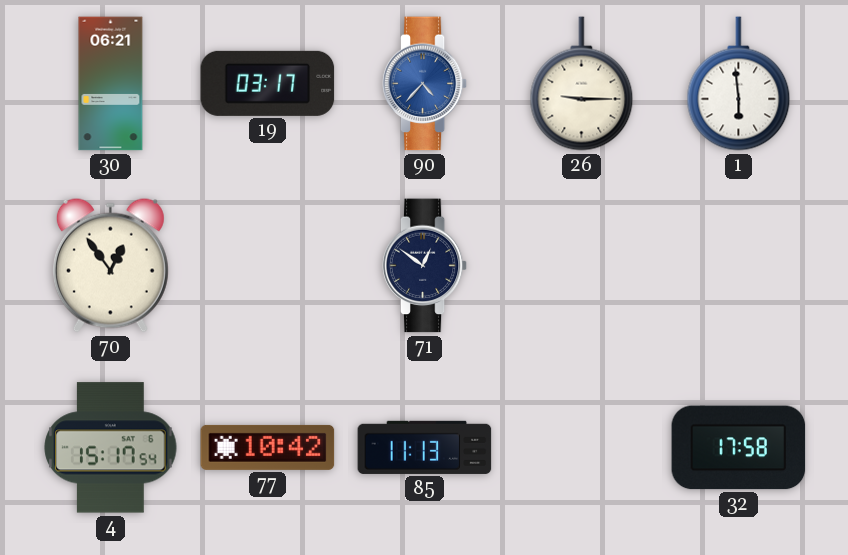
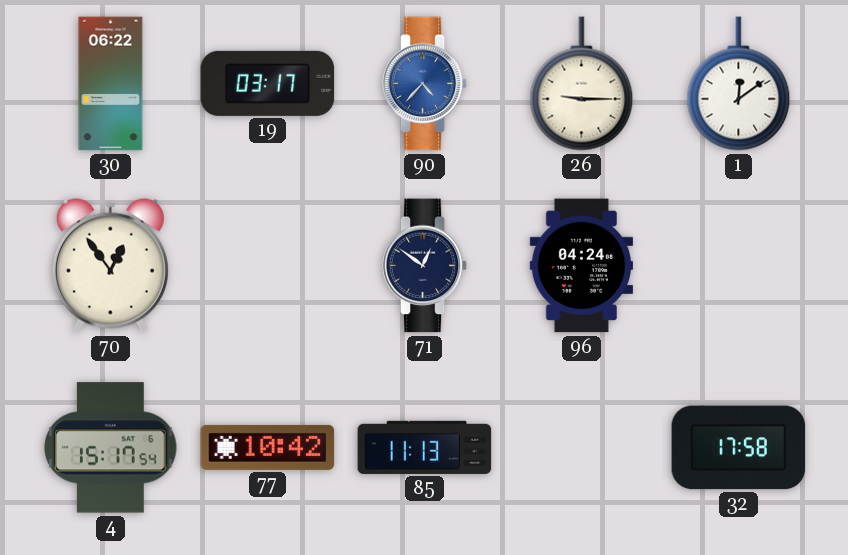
30: 06:21 -> 06:22
1: 5:59 -> 12:09
96: none -> 04:24
